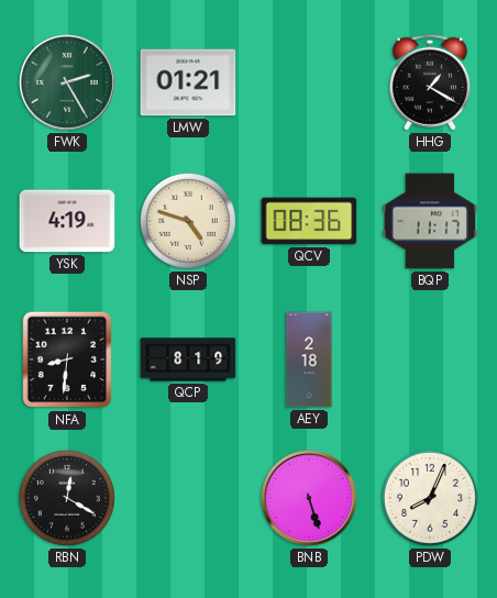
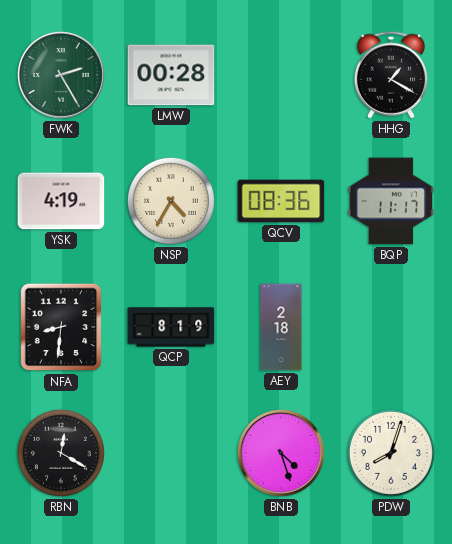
LMW: 01:21 -> 00:28
NSP: 4:48 -> 4:35
BNB: 5:27 -> 4:27
PDW: 8:04 -> 8:03
